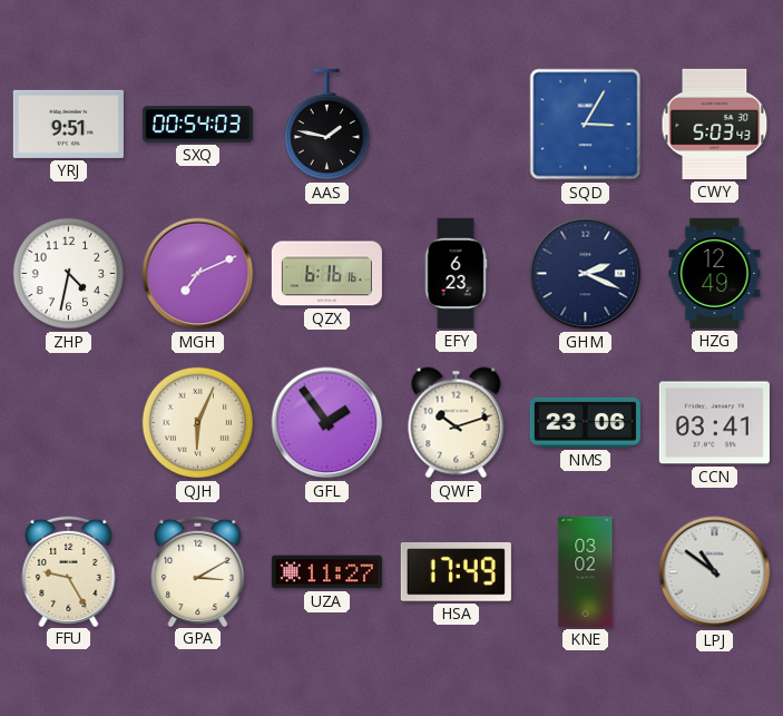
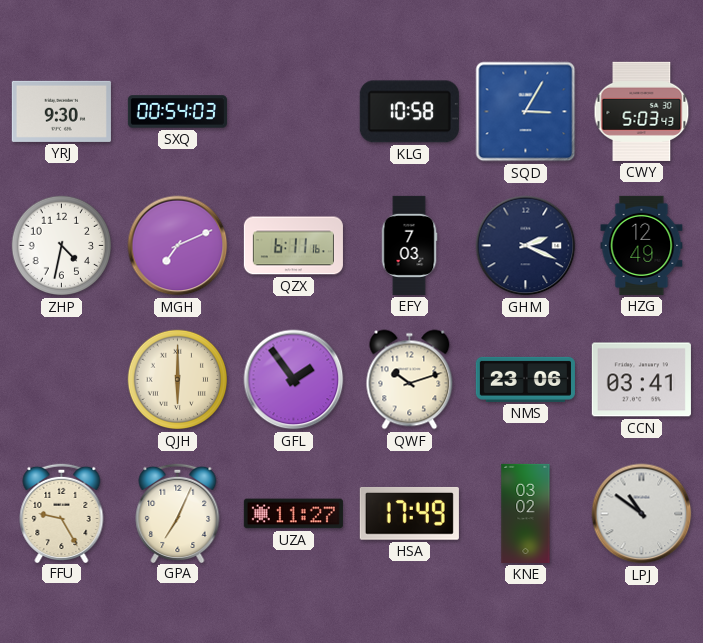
YRJ: 9:51 -> 9:30
AAS: 1:47 -> none
KLG: none -> 10:58
QZX: 6:16 -> 6:11
EFY: 6:23 -> 7:03
QJH: 6:04 -> 6:00
GPA: 3:10 -> 7:04
